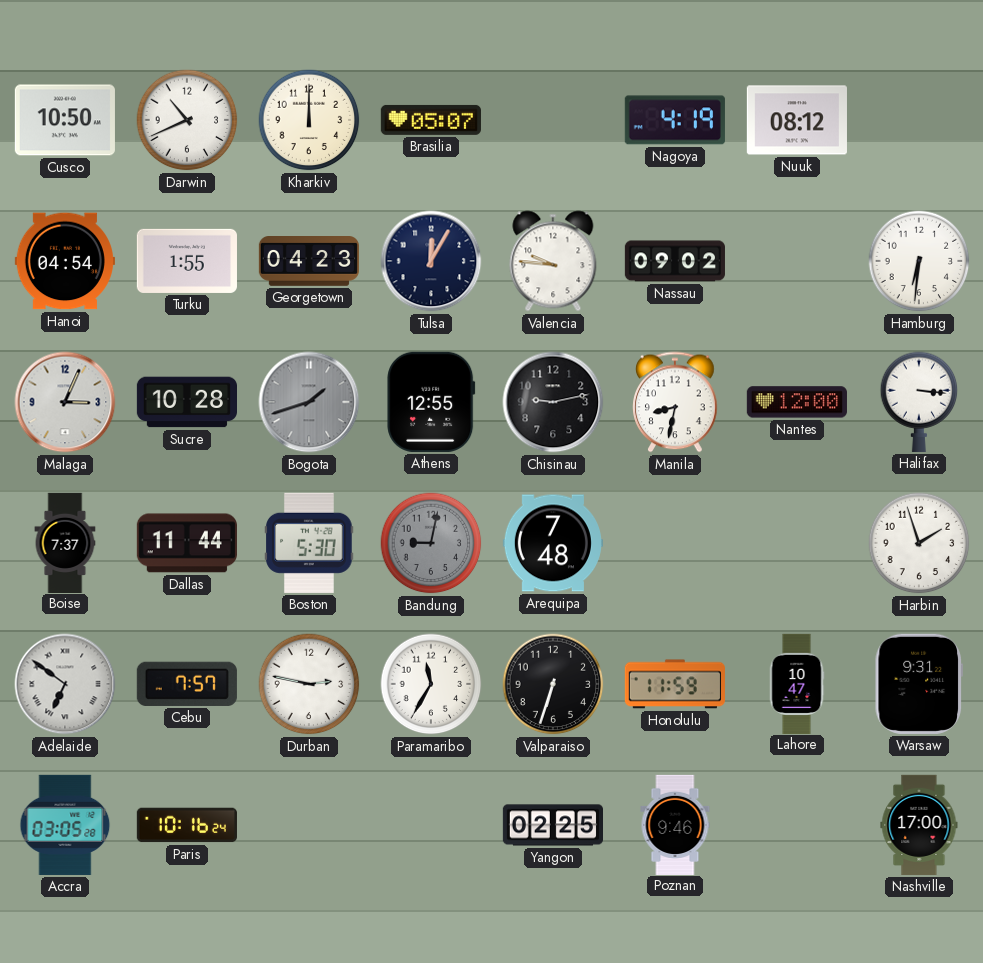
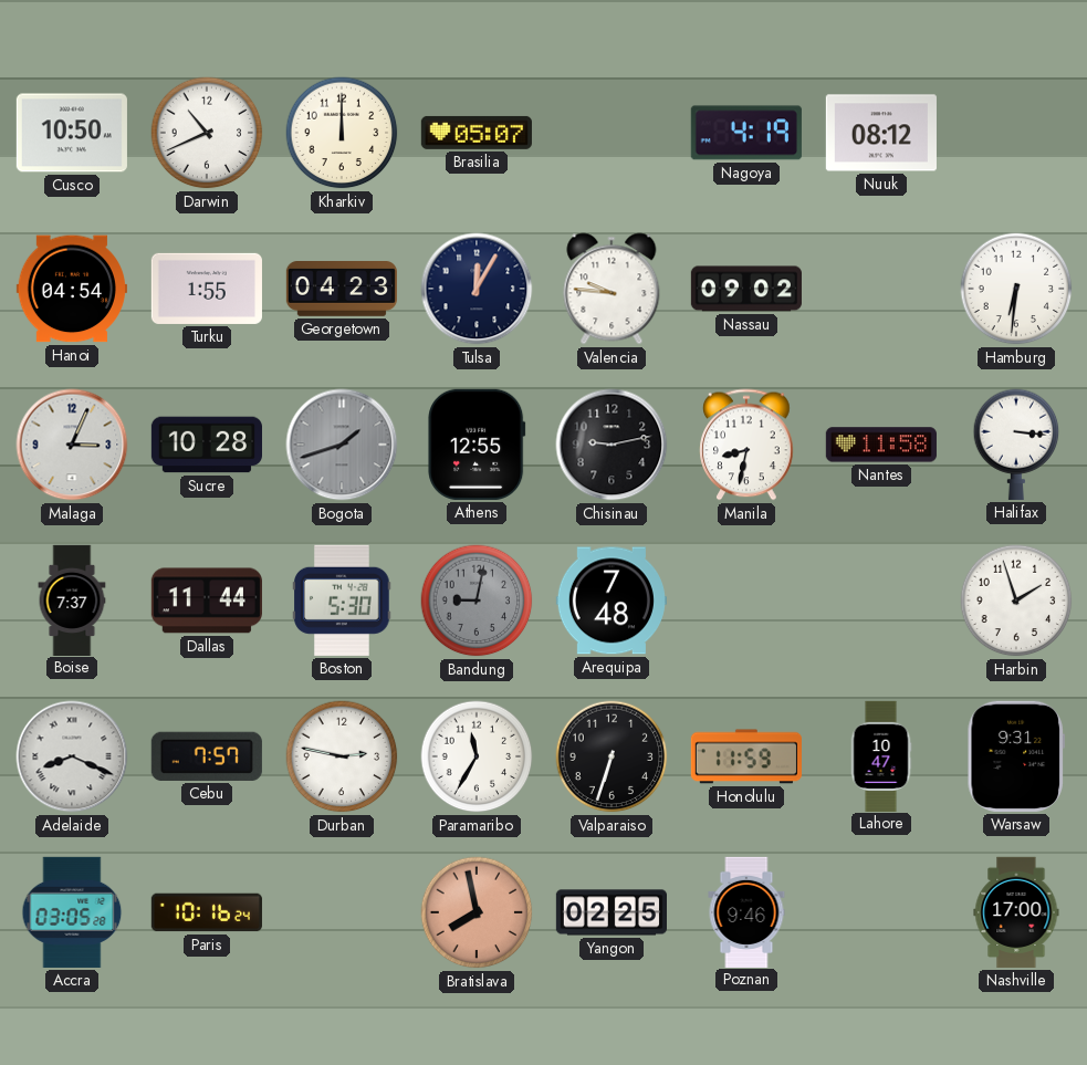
Nantes: 12:00 -> 11:58
Adelaide: 6:51 -> 8:19
Bratislava: none -> 7:58
